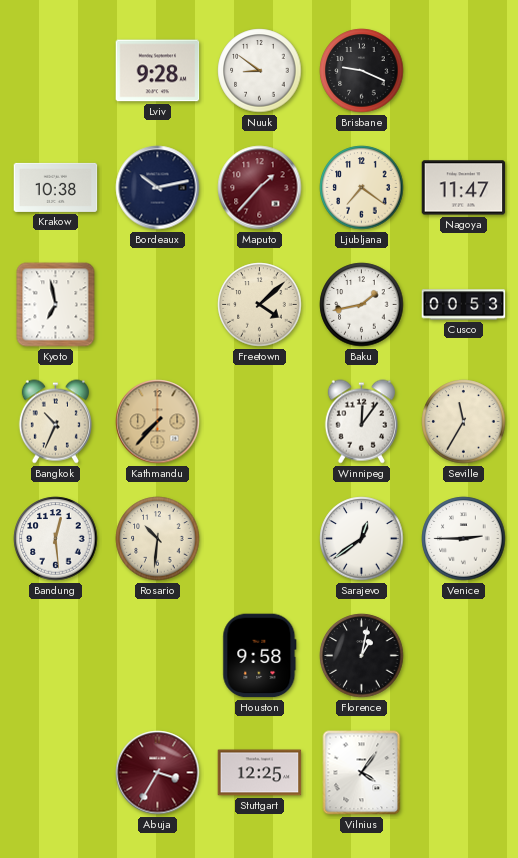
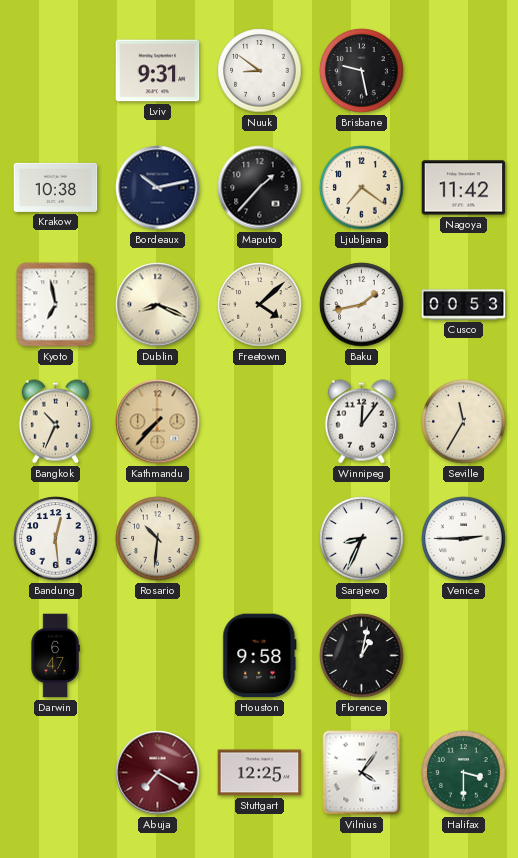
Lviv: 9:28 -> 9:31
Brisbane: 9:19 -> 9:28
Maputo dial: burgundy -> black
Nagoya: 11:47 -> 11:42
Dublin: none -> 8:19
Sarajevo: 12:39 -> 8:34
Darwin: none -> 6:47
Abuja: 3:35 -> 7:20
Halifax: none -> 3:30
